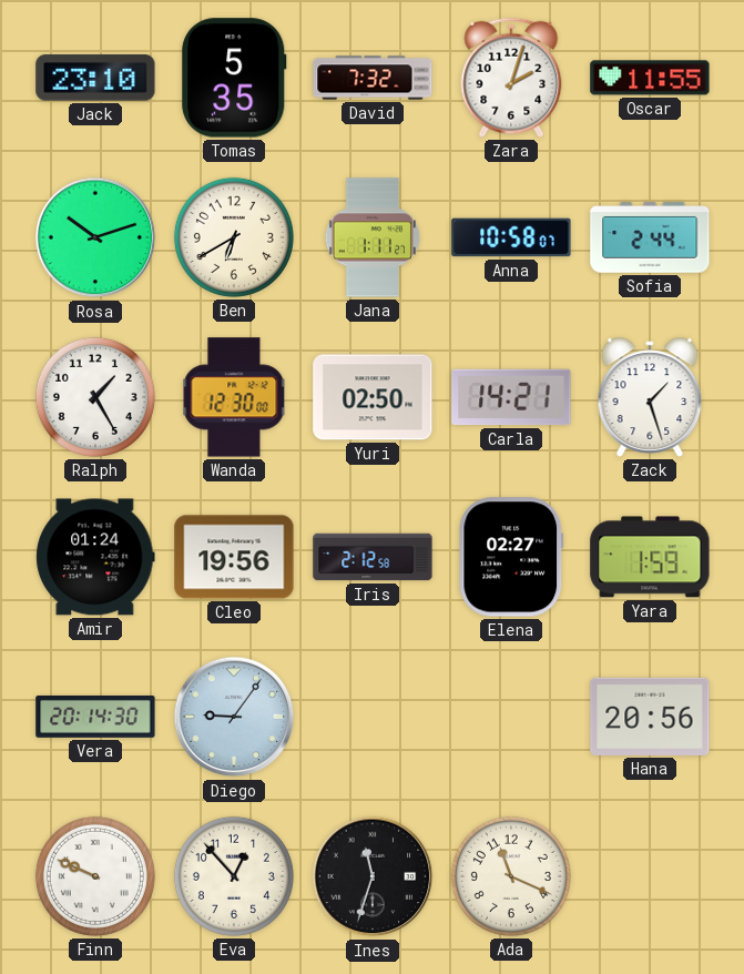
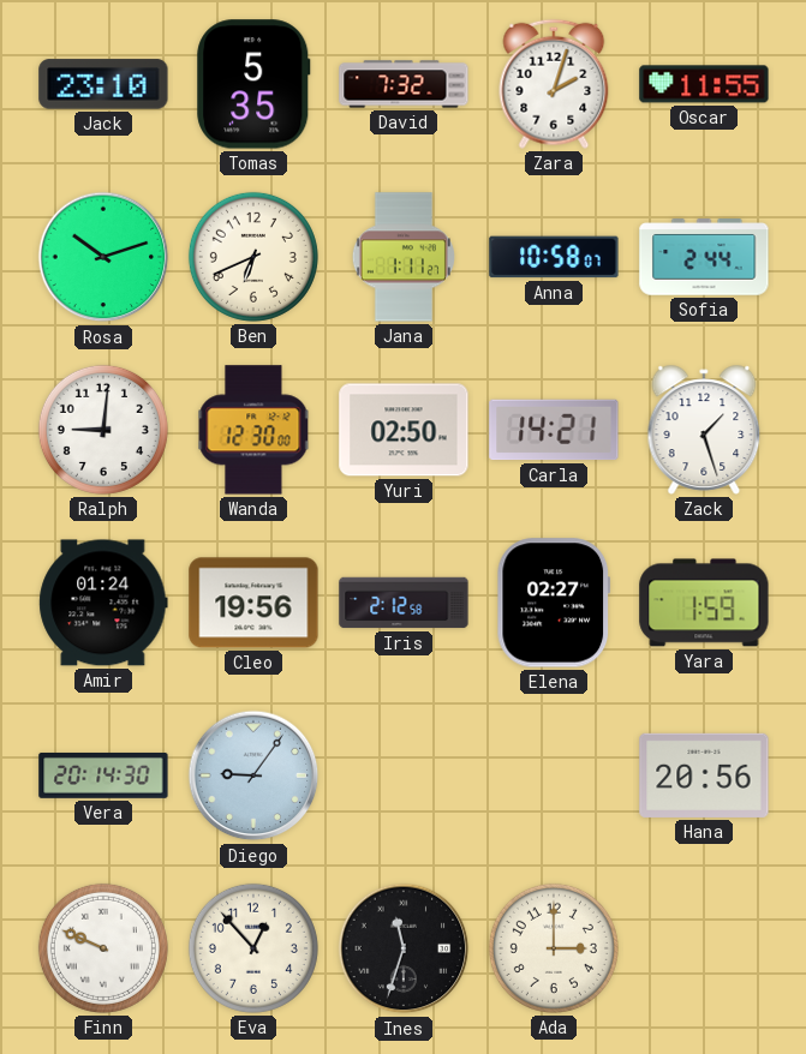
Ben: 6:40 -> 6:41
Ralph: 1:25 -> 9:01
Ada: 11:19 -> 3:00
